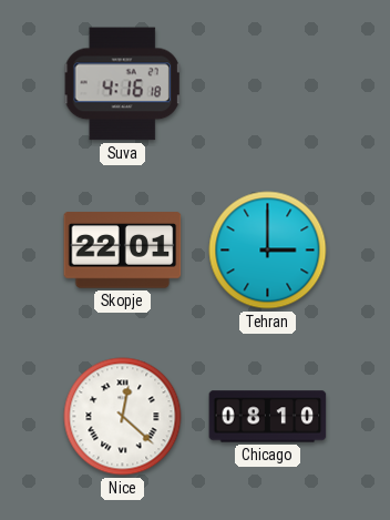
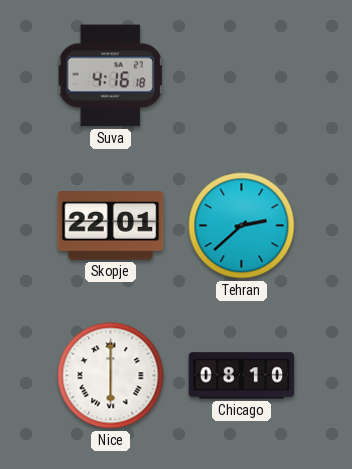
Tehran: 3:00 -> 2:38
Nice: 12:22 -> 6:00
